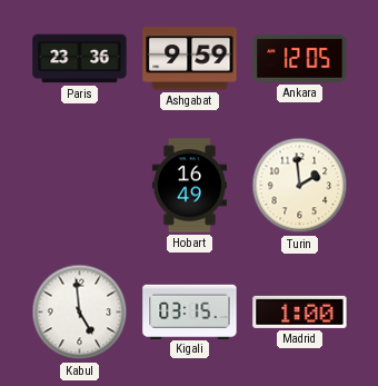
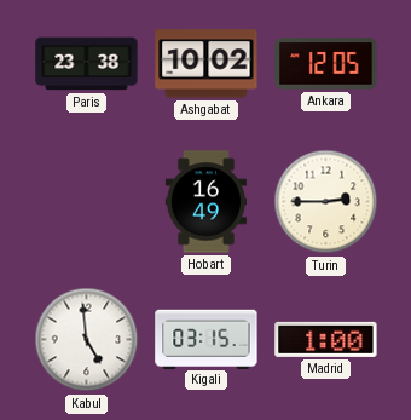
Paris: 23:36 -> 23:38
Ashgabat: 9:59 -> 10:02
Turin: 1:59 -> 2:45
